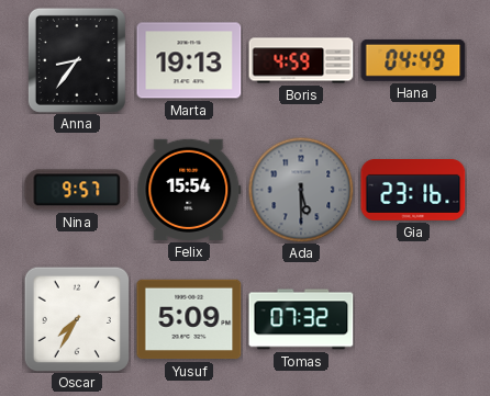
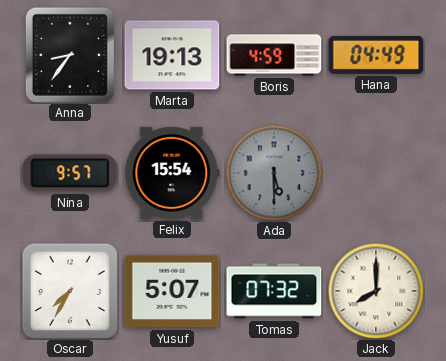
Gia: 23:16 -> none
Yusuf: 5:09 -> 5:07
Jack: none -> 8:00
